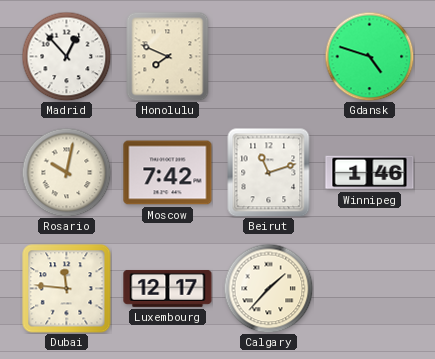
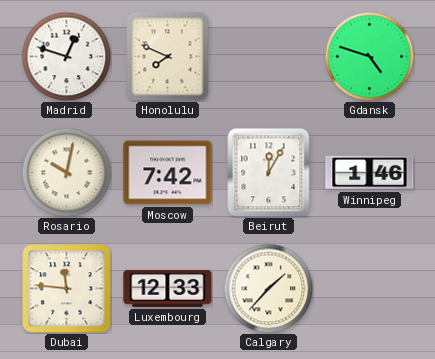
Madrid: 12:53 -> 12:48
Beirut: 11:12 -> 12:05
Luxembourg: 12:17 -> 12:33
